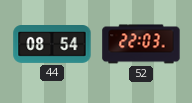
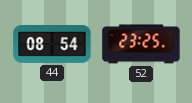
52: 22:03 -> 23:25
